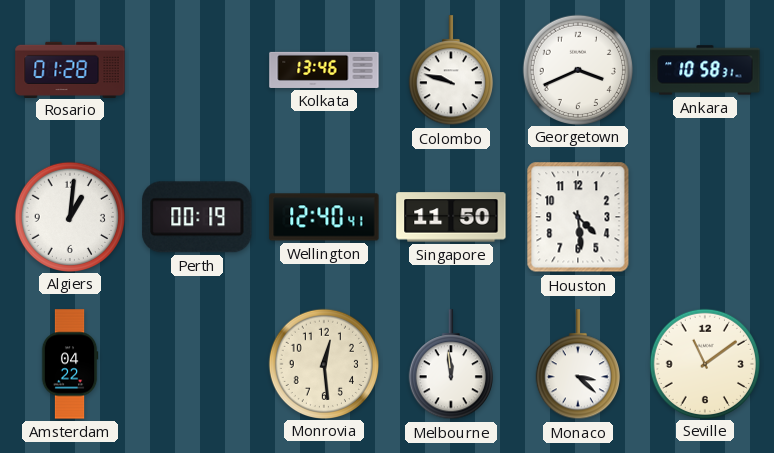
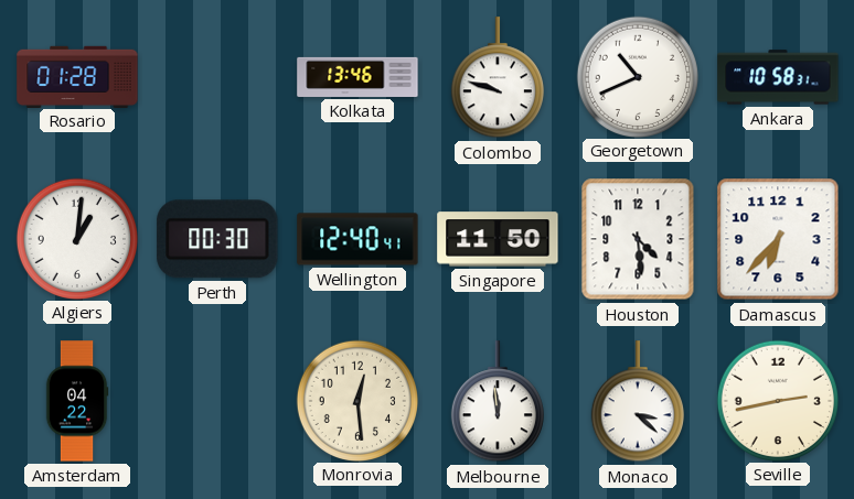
Georgetown: 3:41 -> 10:41
Perth: 00:19 -> 00:30
Damascus: none -> 6:37
Seville: 11:09 -> 2:43
